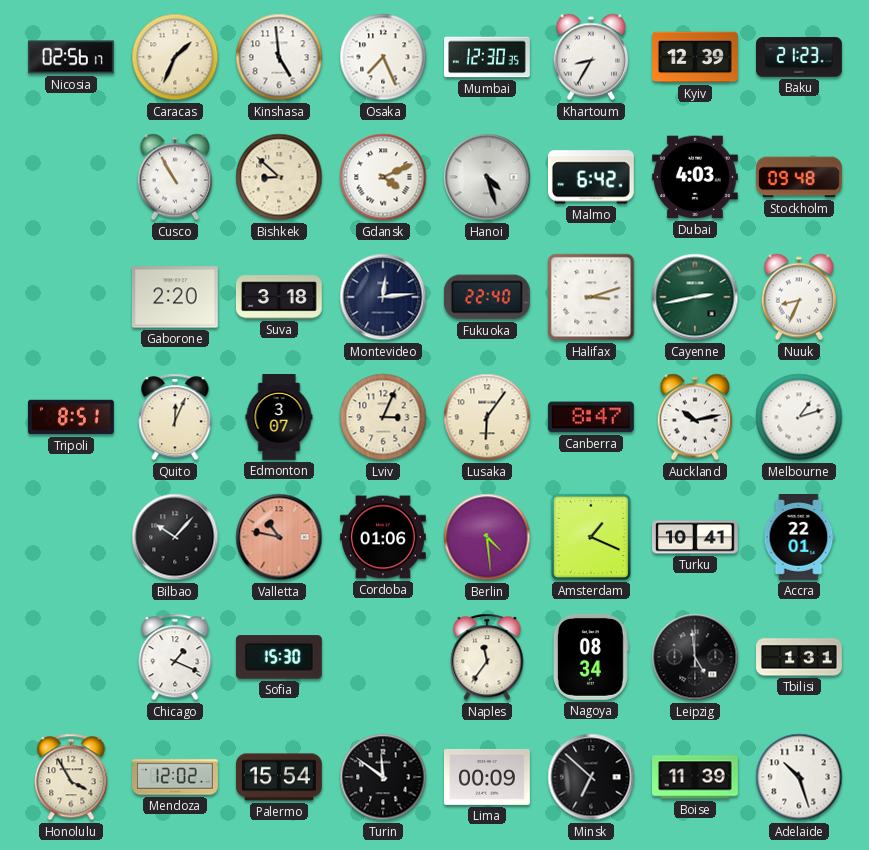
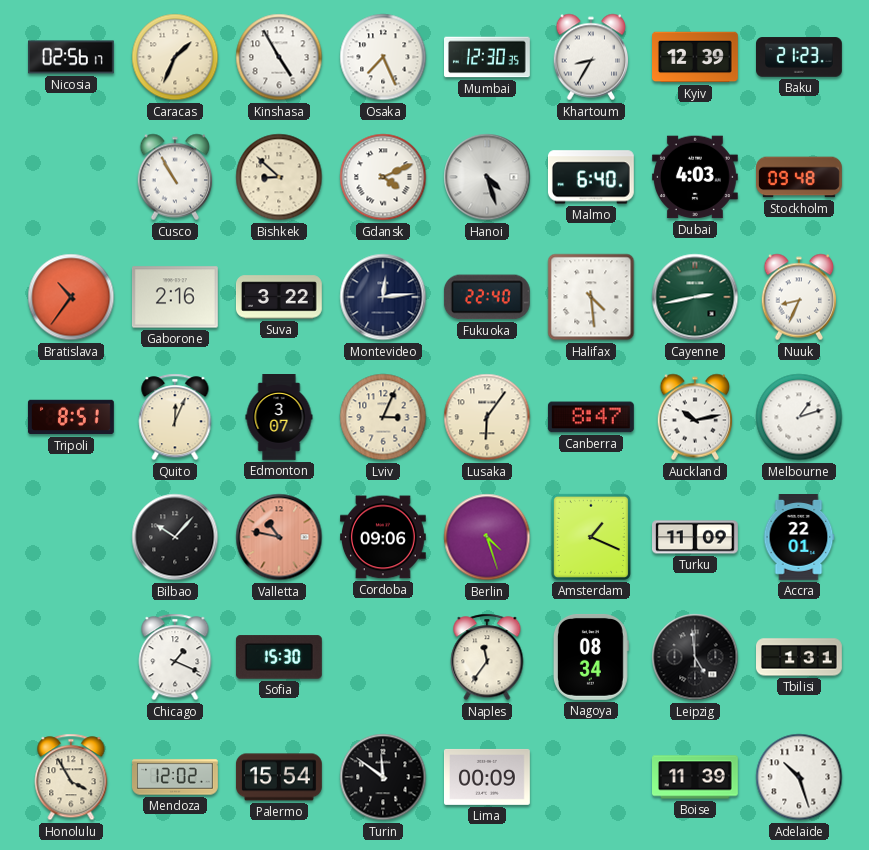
Kinshasa: 4:59 -> 4:55
Malmo: 6:42 -> 6:40
Bratislava: none -> 10:36
Gaborone: 2:20 -> 2:16
Suva: 3:18 -> 3:22
Halifax: 3:12 -> 4:29
Cordoba: 01:06 -> 09:06
Berlin: 4:29 -> 4:27
Turku: 10:41 -> 11:09
Minsk: 6:52 -> none
